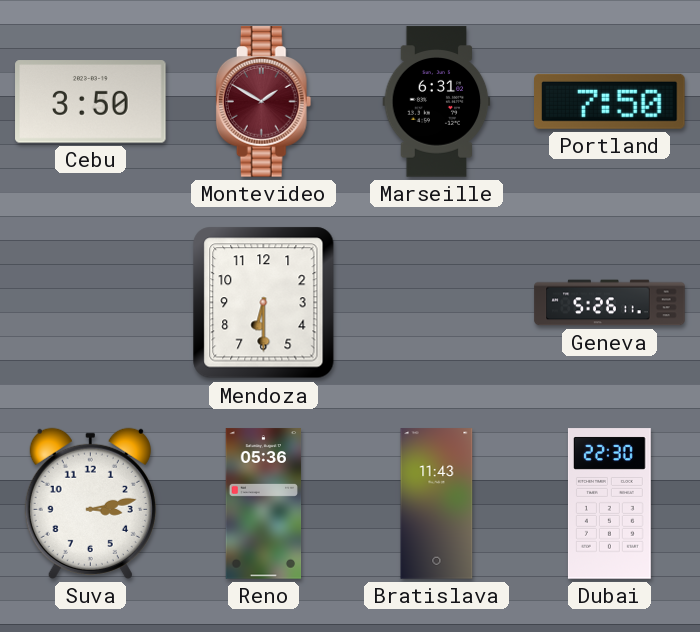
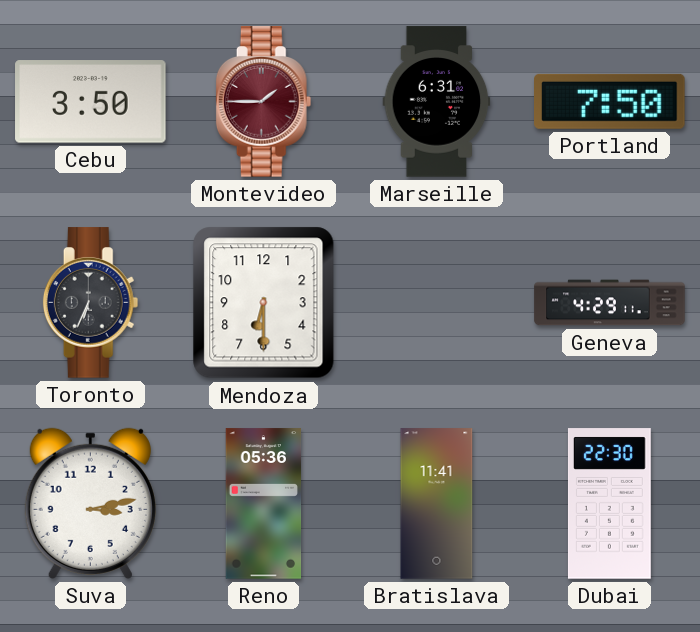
Montevideo: 1:50 -> 1:45
Toronto: none -> 6:34
Geneva: 5:26 -> 4:29
Bratislava: 11:43 -> 11:41
